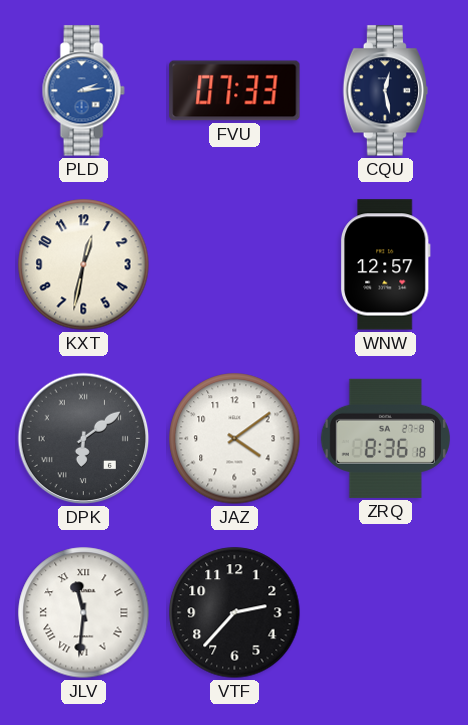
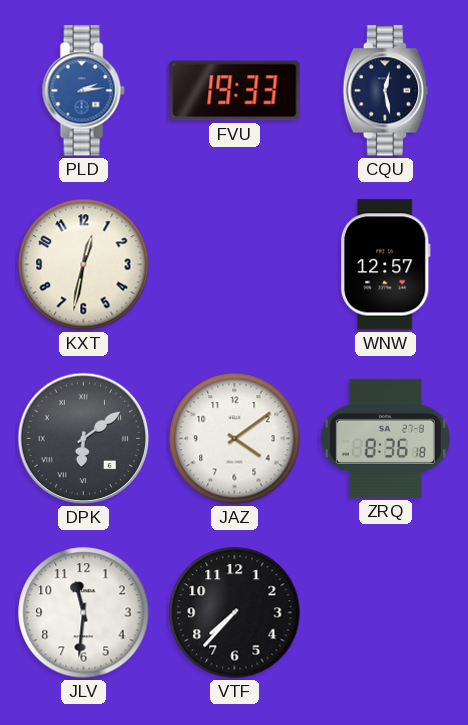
FVU: 07:33 -> 19:33
JLV numerals: Roman -> Arabic
VTF: 2:37 -> 7:37
